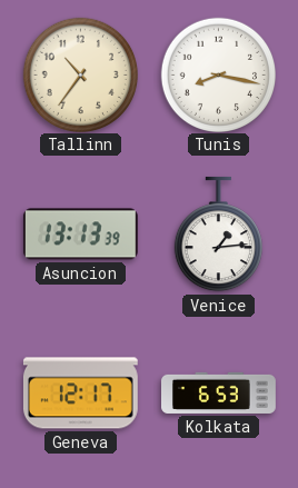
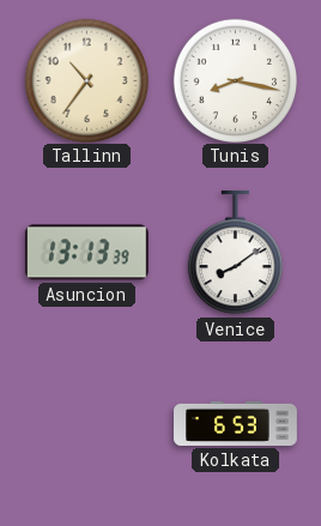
Venice: 1:14 -> 8:09
Geneva: 12:17 -> none
